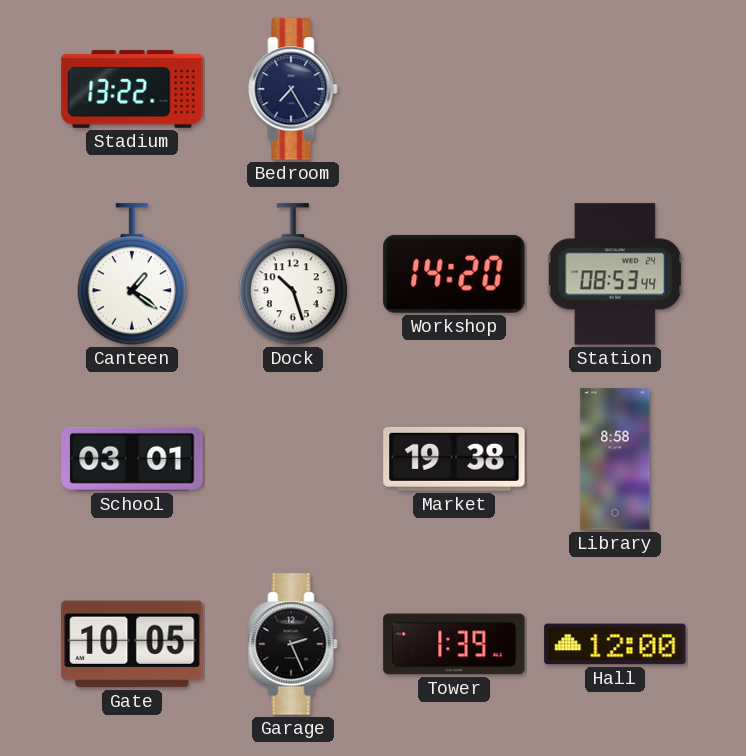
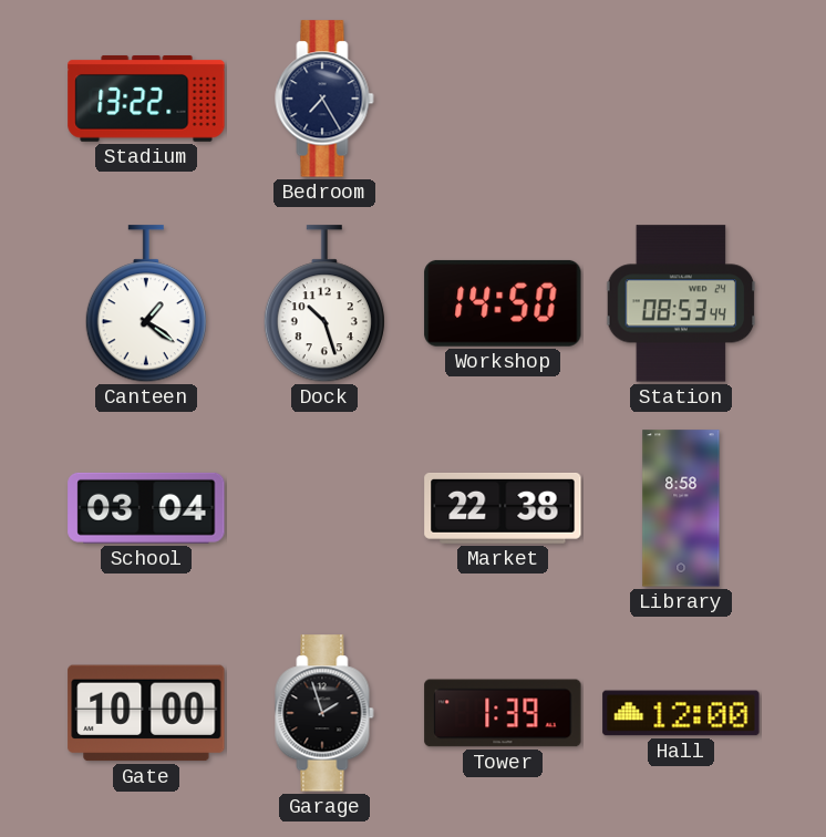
Workshop: 14:20 -> 14:50
School: 03:01 -> 03:04
Market: 19:38 -> 22:38
Gate: 10:05 -> 10:00
Garage: 2:26 -> 1:57
